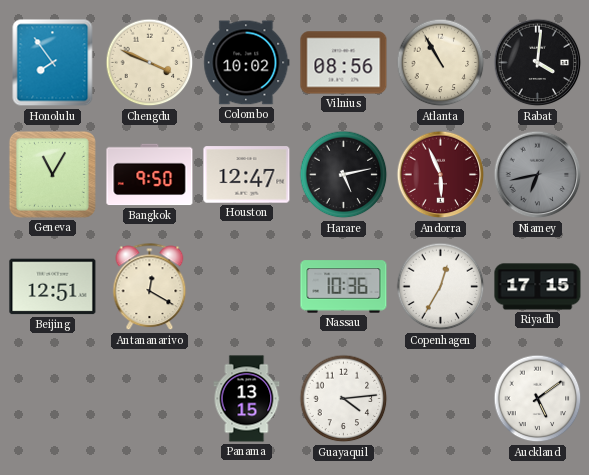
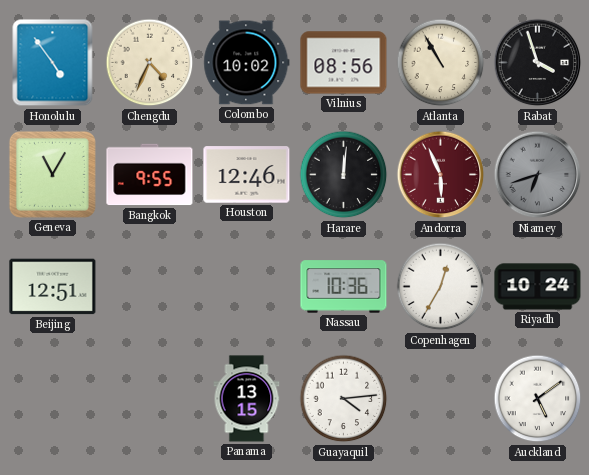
Honolulu: 7:54 -> 4:54
Chengdu: 3:49 -> 4:34
Rabat: 4:01 -> 3:57
Bangkok: 9:50 -> 9:55
Houston: 12:47 -> 12:46
Harare: 5:13 -> 12:01
Niamey: 6:43 -> 6:42
Antananarivo: 12:20 -> none
Riyadh: 17:15 -> 10:24
